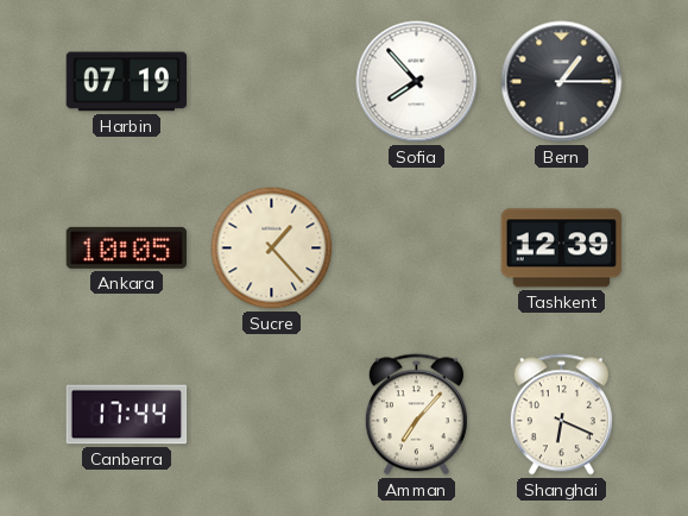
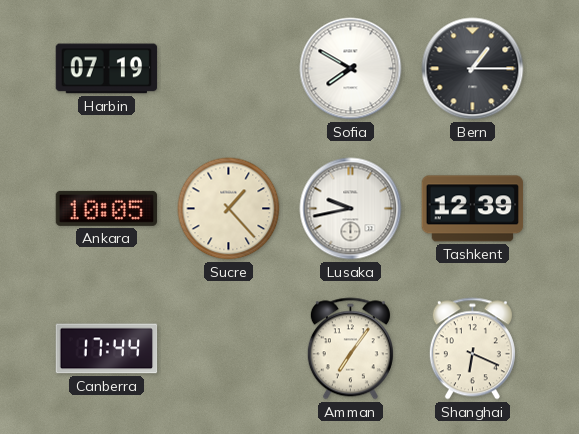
Sofia: 7:53 -> 7:50
Lusaka: none -> 9:43
Amman: 7:07 -> 7:06
